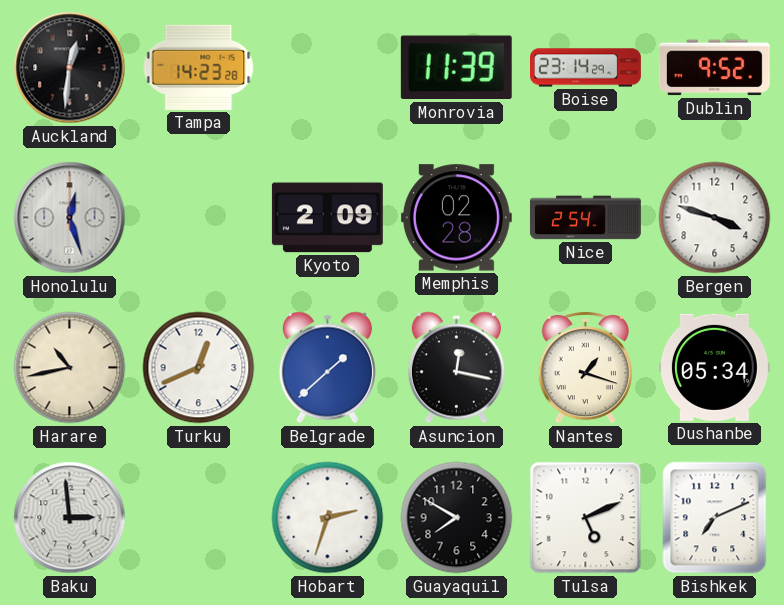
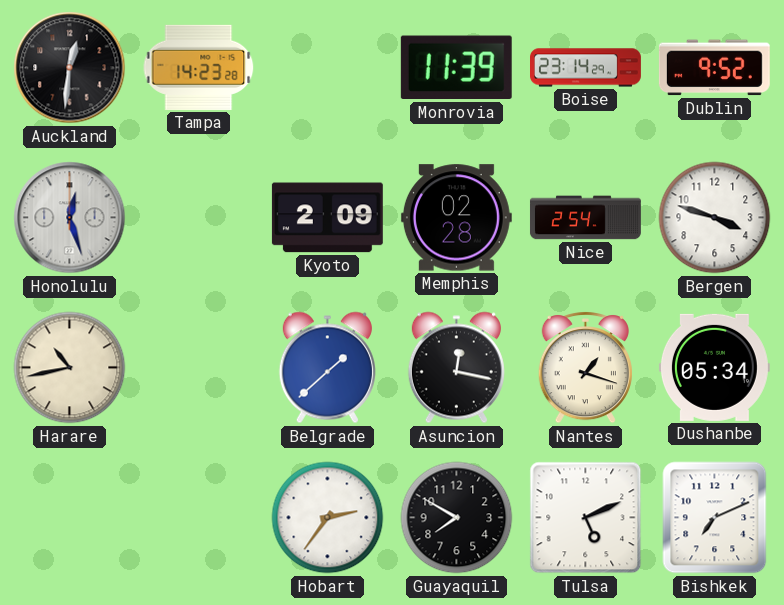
Turku: 12:41 -> none
Baku: 2:59 -> none
Hobart: 2:33 -> 2:36
